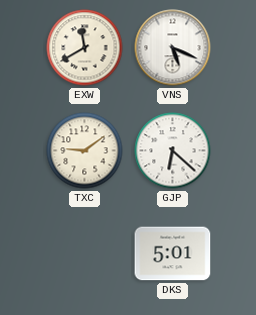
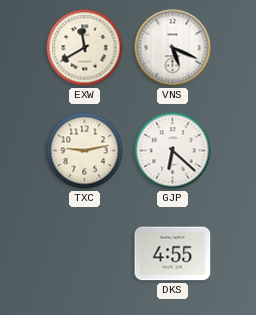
TXC: 9:09 -> 9:13
DKS: 5:01 -> 4:55
